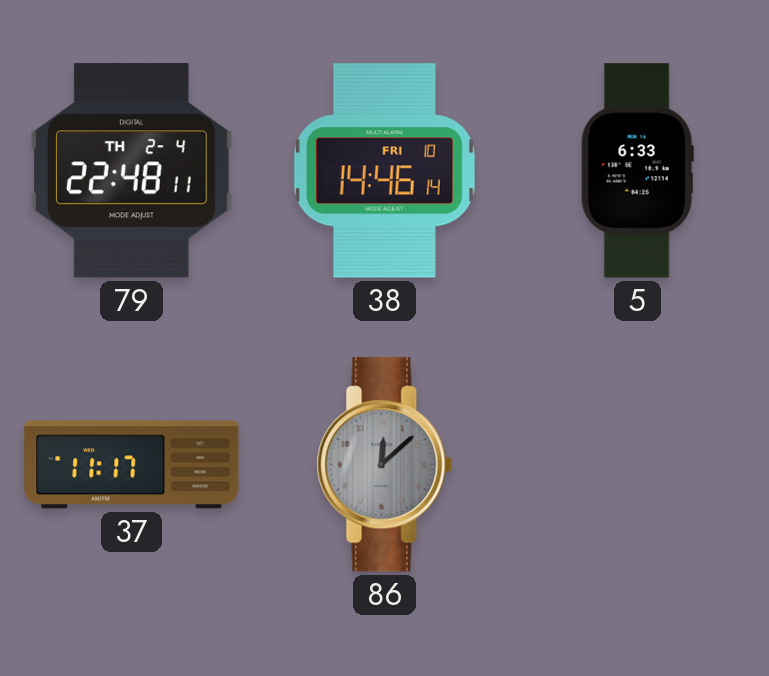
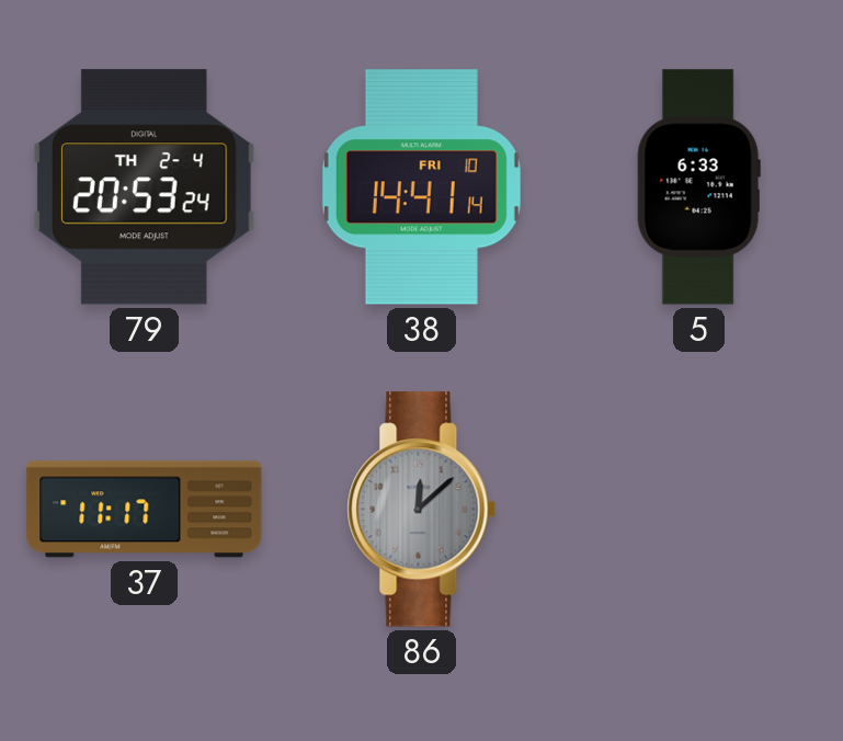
79: 22:48 -> 20:53
38: 14:46 -> 14:41
